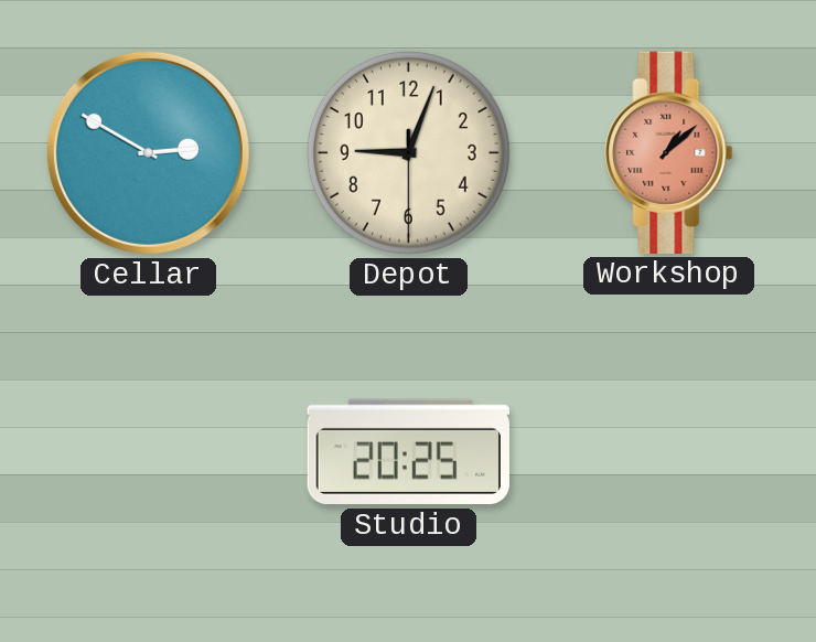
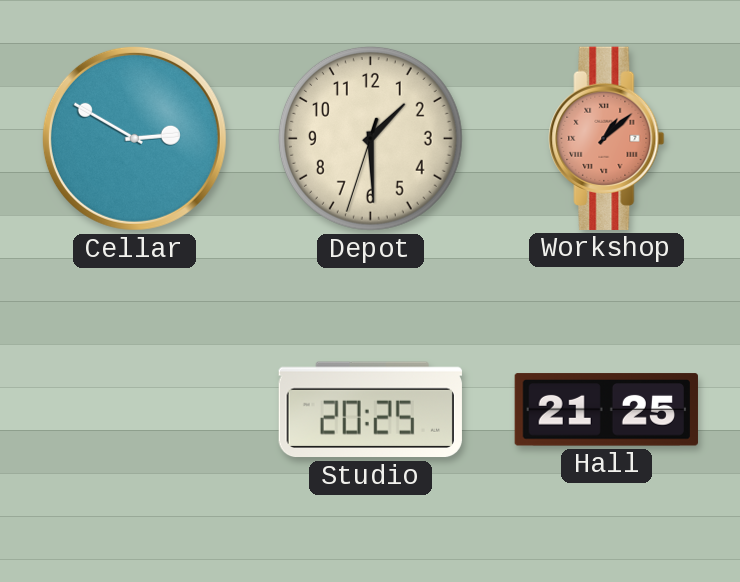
Depot: 9:03 -> 1:29
Hall: none -> 21:25
